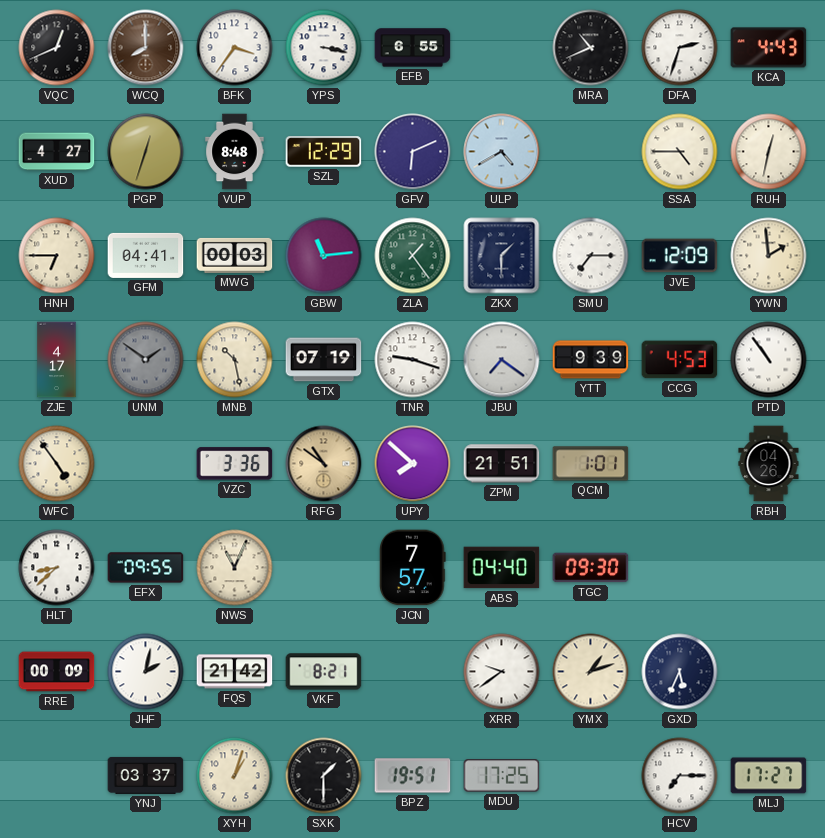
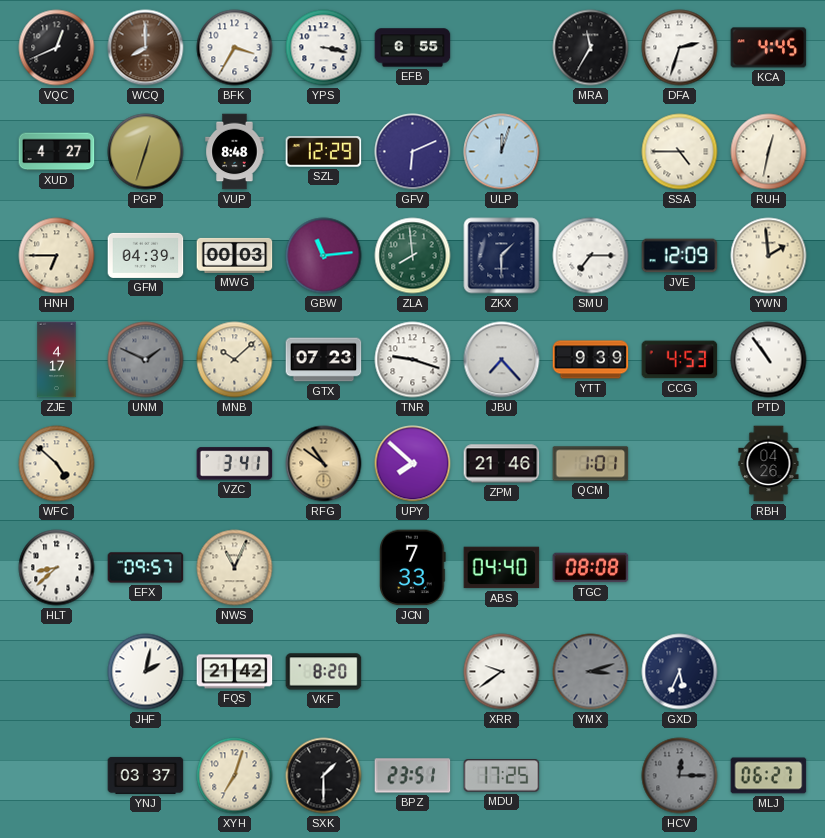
BFK: 3:36 -> 3:35
MRA: 10:41 -> 11:35
KCA: 4:43 -> 4:45
ULP: 4:40 -> 12:03
GFM: 04:41 -> 04:39
ZLA: 1:24 -> 7:59
UNM: 1:51 -> 1:49
MNB: 10:28 -> 10:08
GTX: 07:19 -> 07:23
JBU: 7:21 -> 7:23
WFC: 4:54 -> 4:52
VZC: 3:36 -> 3:41
ZPM: 21:51 -> 21:46
EFX: 09:55 -> 09:57
JCN: 7:57 -> 7:33
TGC: 09:30 -> 08:08
RRE: 00:09 -> none
VKF: 8:21 -> 8:20
YMX: 1:12 -> 3:12
YMX dial: cream -> grey
XYH: 1:03 -> 7:03
BPZ: 19:51 -> 23:51
HCV: 7:15 -> 12:15
HCV dial: white -> grey
MLJ: 17:27 -> 06:27
